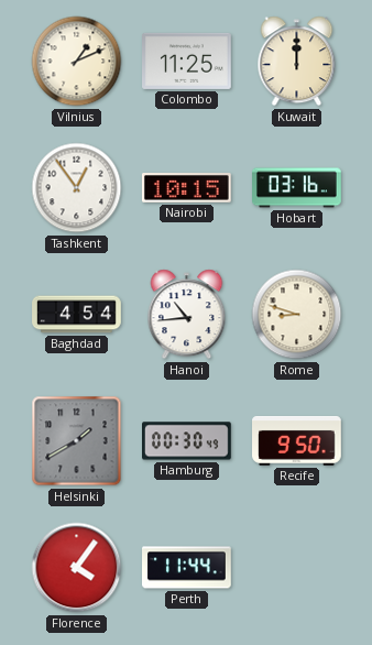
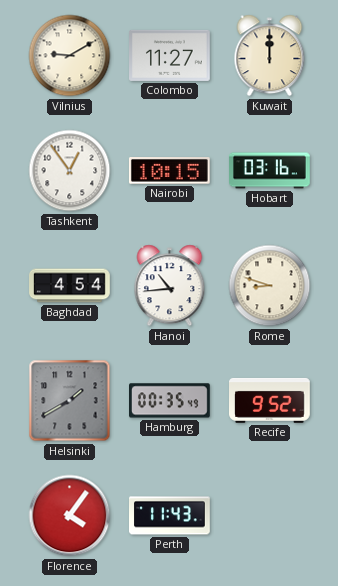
Vilnius: 1:11 -> 9:10
Colombo: 11:25 -> 11:27
Hamburg: 00:30 -> 00:35
Recife: 9:50 -> 9:52
Perth: 11:44 -> 11:43
